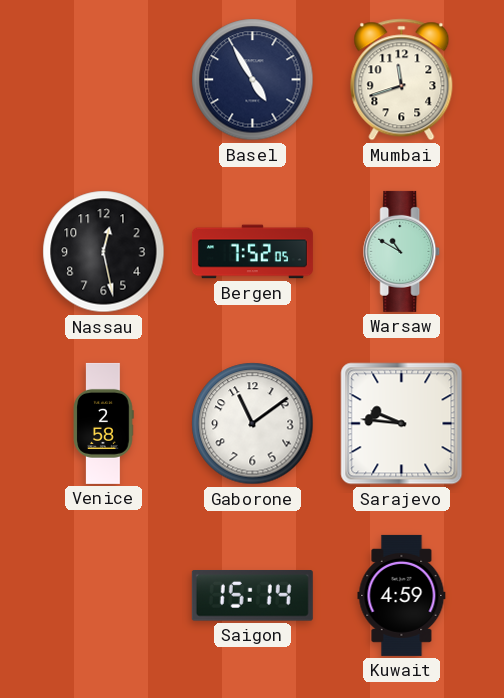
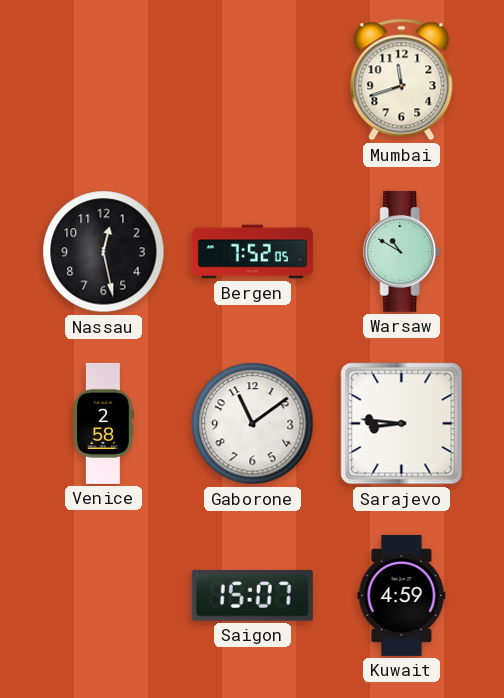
Basel: 4:55 -> none
Sarajevo: 9:46 -> 8:46
Saigon: 15:14 -> 15:07
